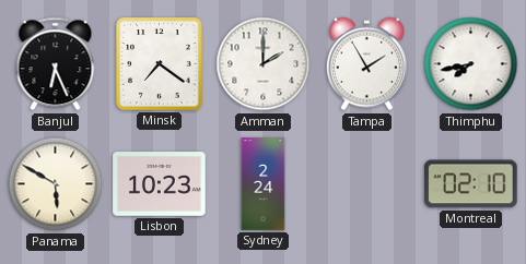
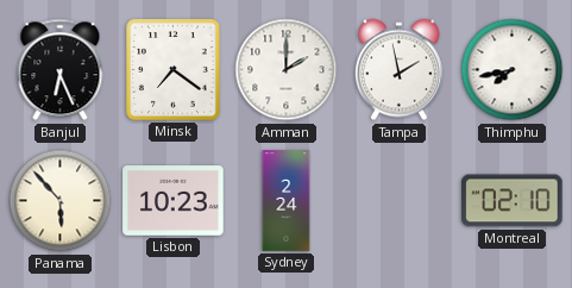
Tampa: 1:55 -> 1:58
Panama: 5:50 -> 5:53
